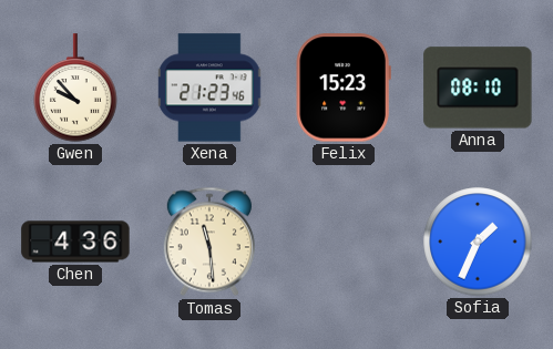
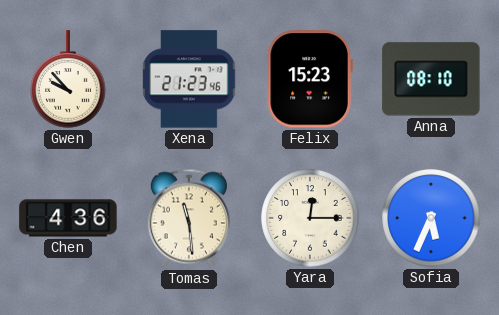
Yara: none -> 12:15
Sofia: 1:34 -> 5:34
